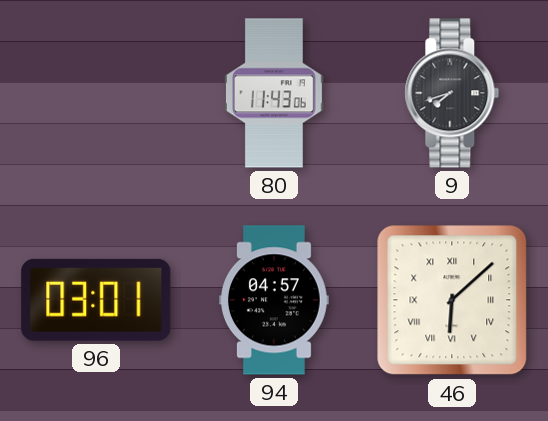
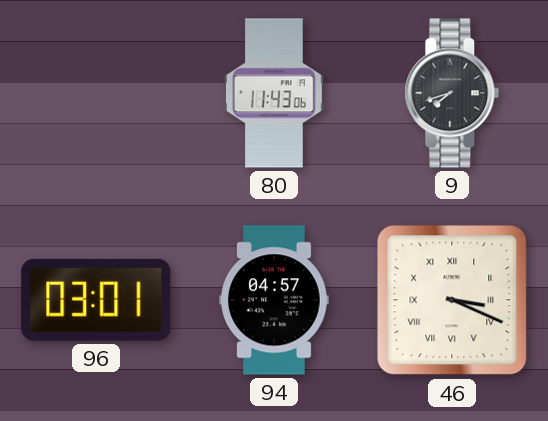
46: 6:08 -> 3:19
